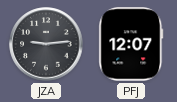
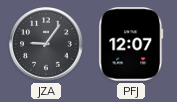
JZA: 9:14 -> 9:06
